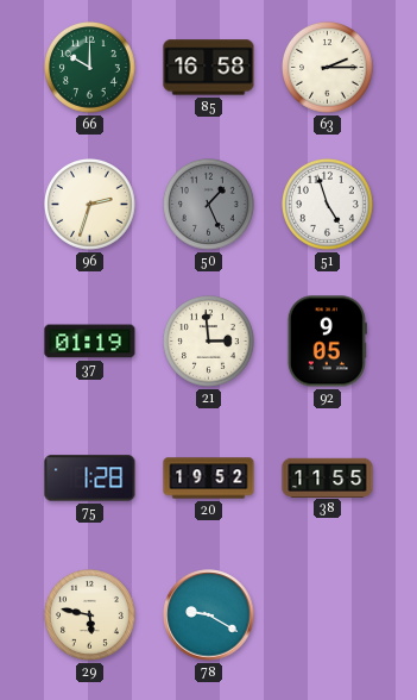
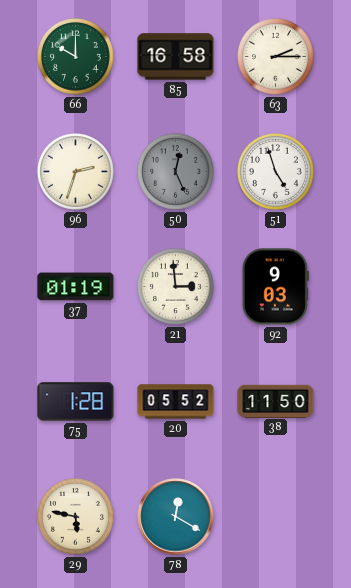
50: 1:26 -> 12:26
92: 9:05 -> 9:03
20: 19:52 -> 05:52
38: 11:55 -> 11:50
78: 9:20 -> 12:20
